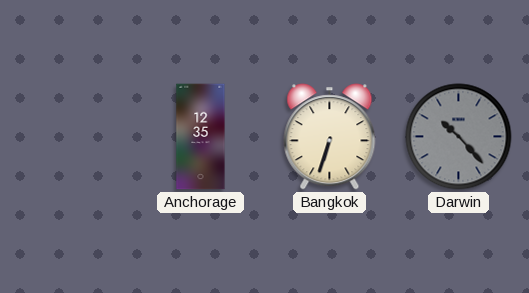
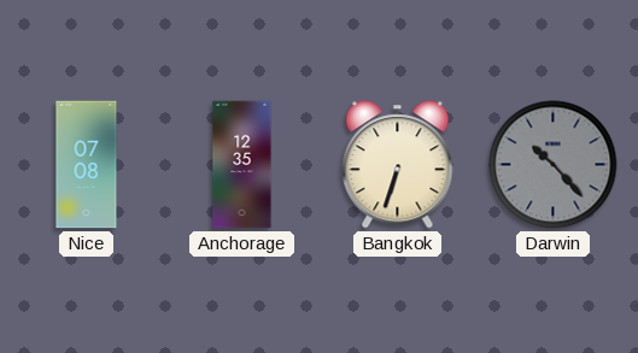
Nice: none -> 07:08
